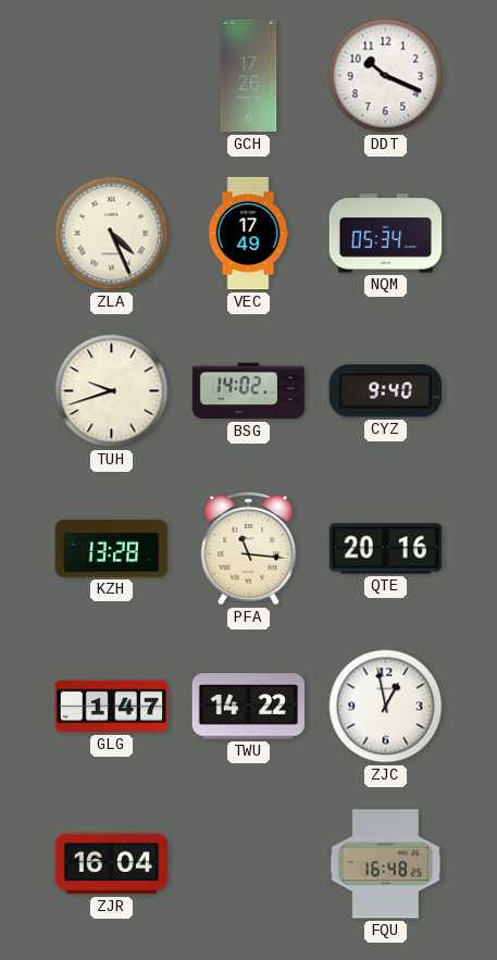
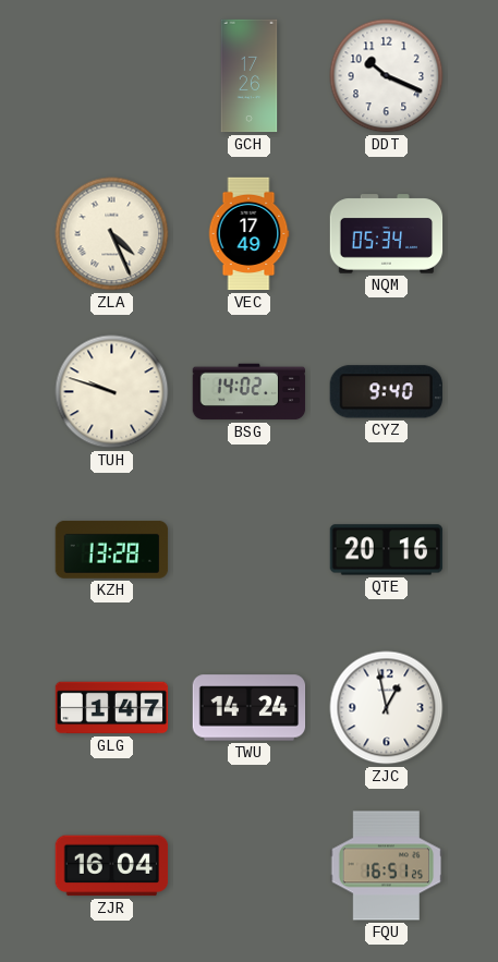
TUH: 9:42 -> 9:48
PFA: 11:16 -> none
TWU: 14:22 -> 14:24
FQU: 16:48 -> 16:51
